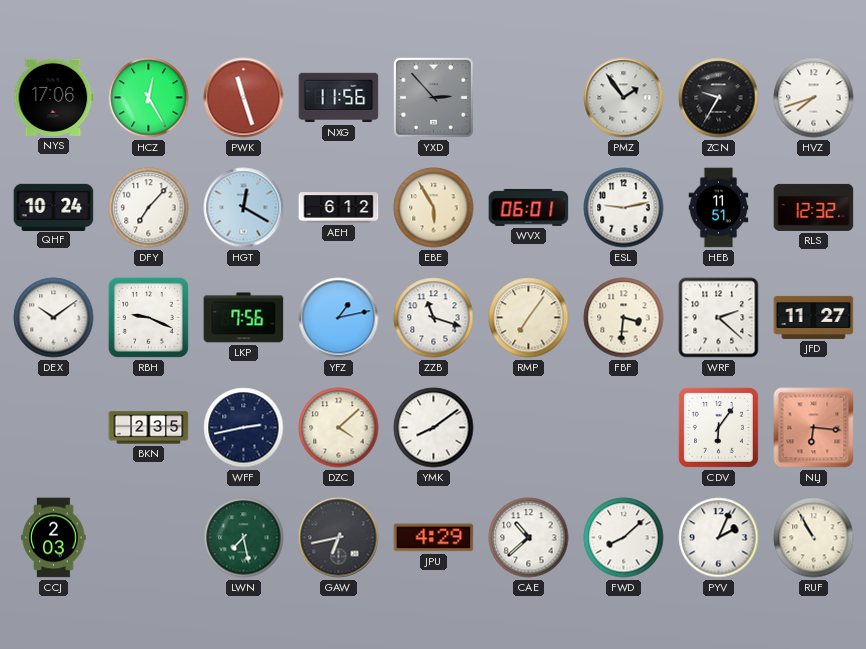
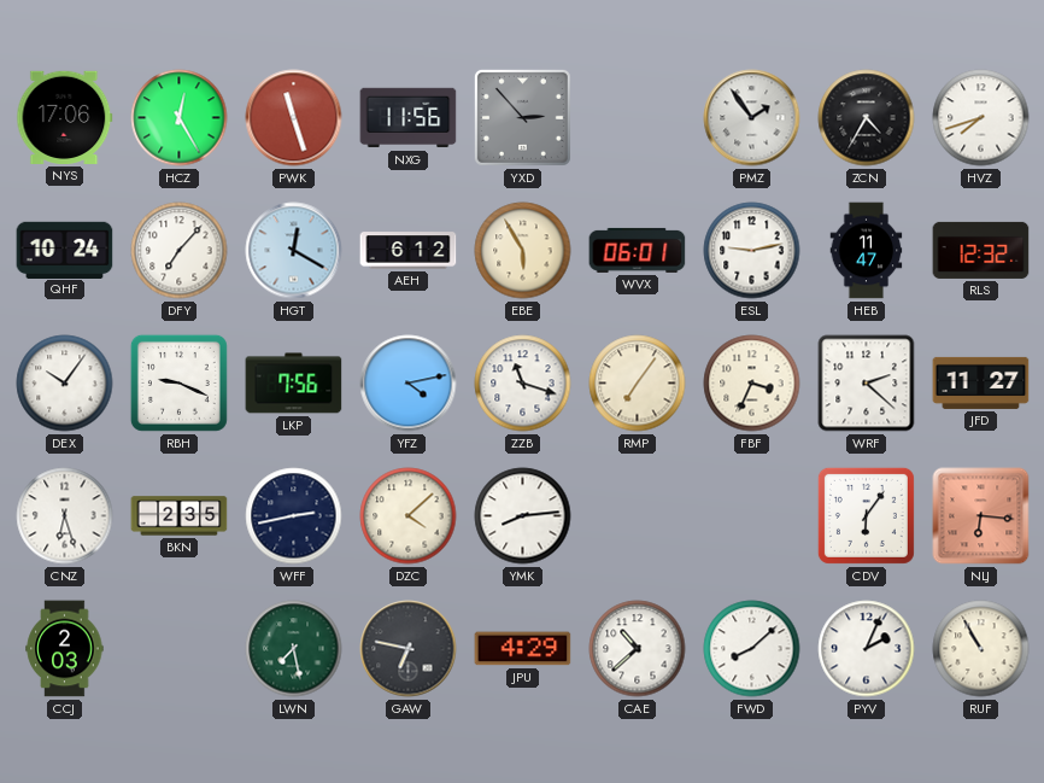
ZCN: 9:35 -> 4:35
HEB: 11:51 -> 11:47
DEX: 10:09 -> 10:06
YFZ: 1:13 -> 4:13
FBF: 3:31 -> 3:34
CNZ: none -> 6:27
YMK: 8:09 -> 8:14
GAW: 6:43 -> 6:47
